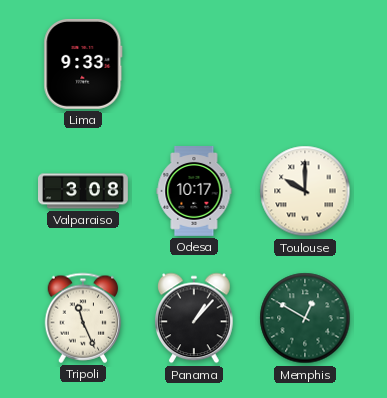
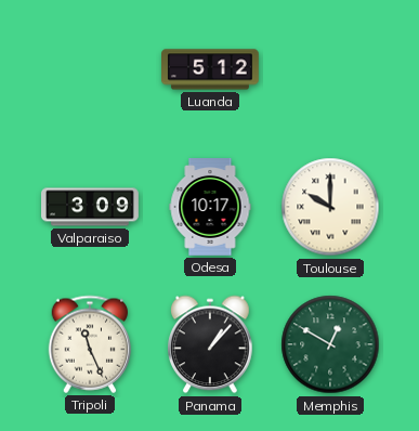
Lima: 9:33 -> none
Luanda: none -> 5:12
Valparaiso: 3:08 -> 3:09
